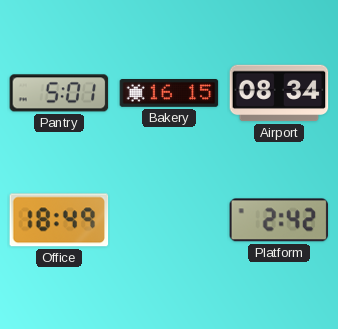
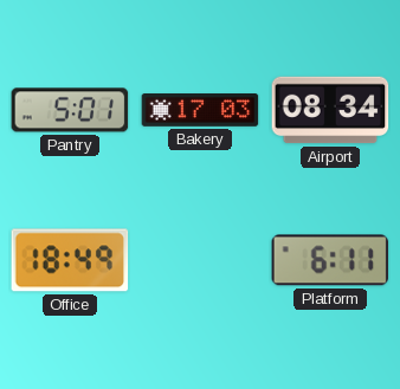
Bakery: 16:15 -> 17:03
Platform: 2:42 -> 6:11
